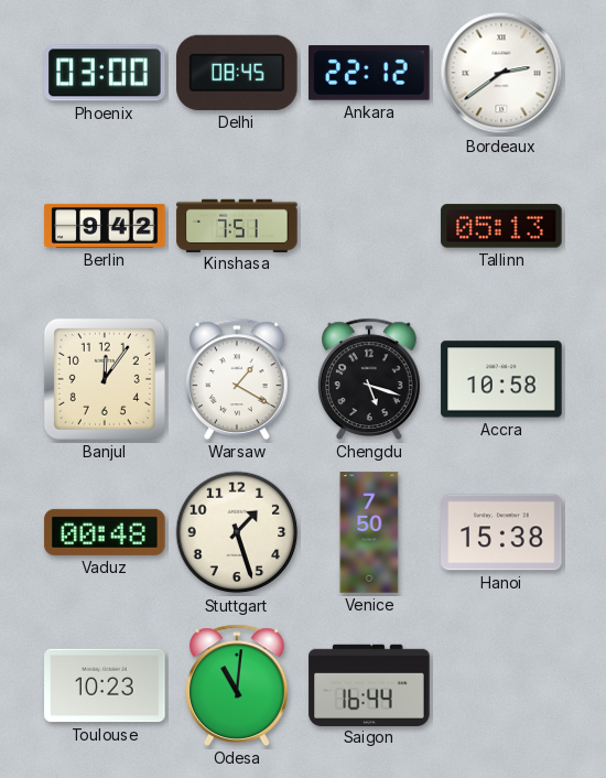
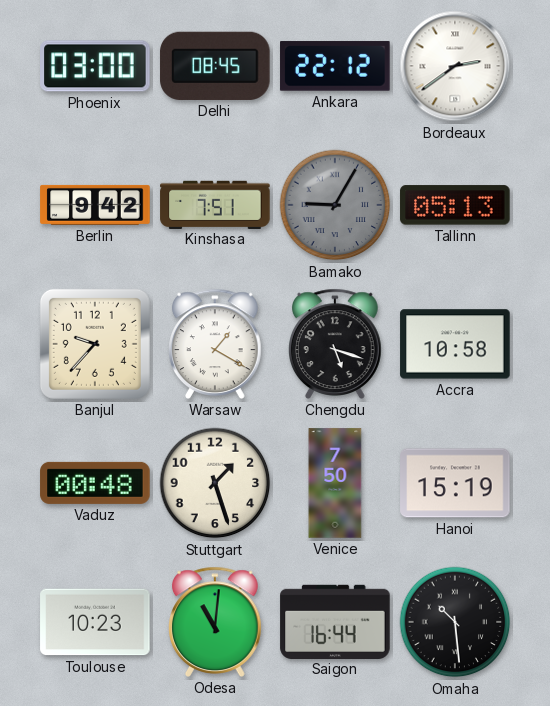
Bamako: none -> 9:05
Banjul: 12:06 -> 9:37
Hanoi: 15:38 -> 15:19
Omaha: none -> 10:29
